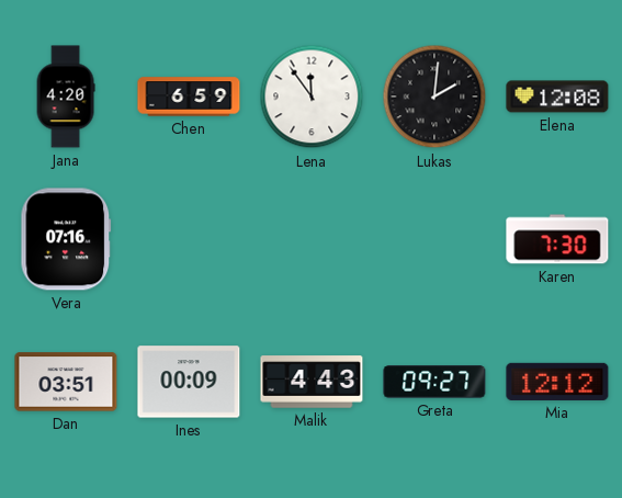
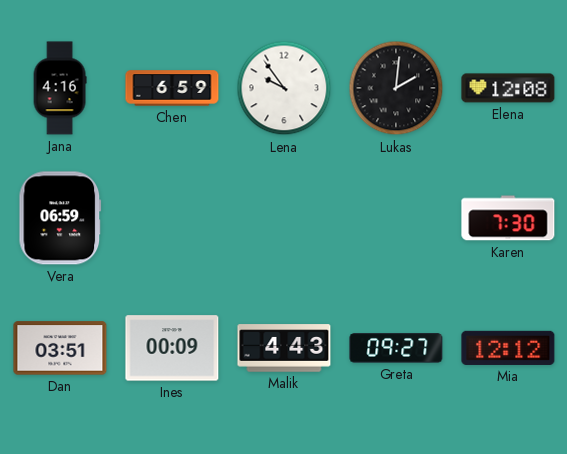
Jana: 4:20 -> 4:16
Lena: 11:54 -> 9:54
Vera: 07:16 -> 06:59
